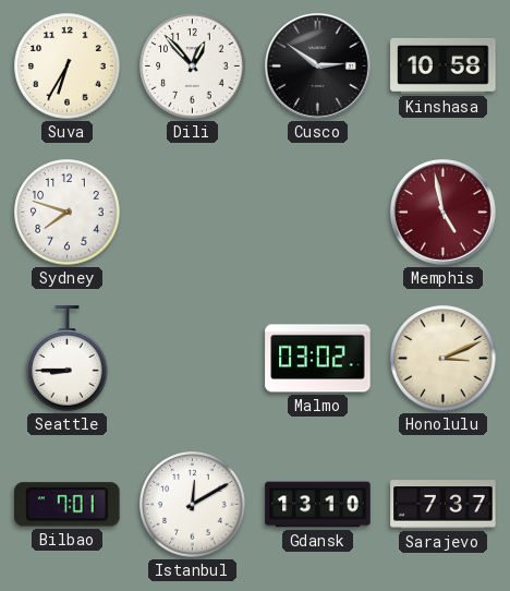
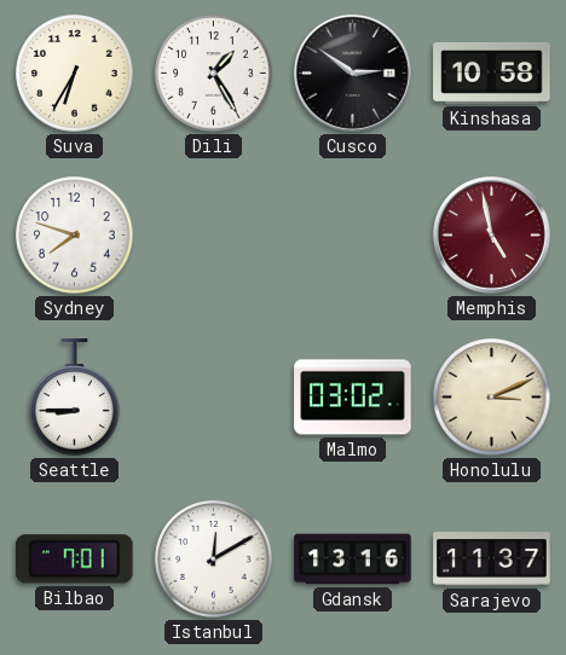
Dili: 12:53 -> 1:25
Gdansk: 13:10 -> 13:16
Sarajevo: 7:37 -> 11:37
